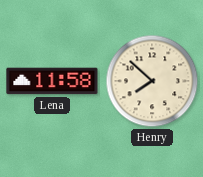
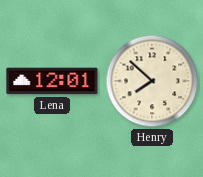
Lena: 11:58 -> 12:01
